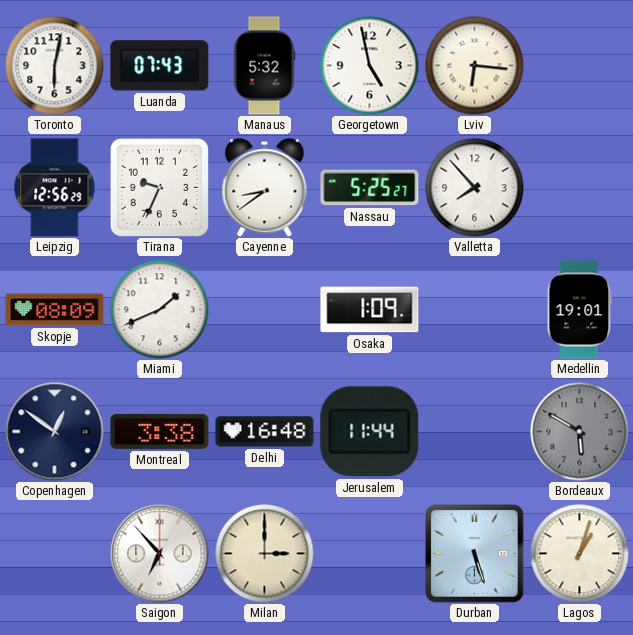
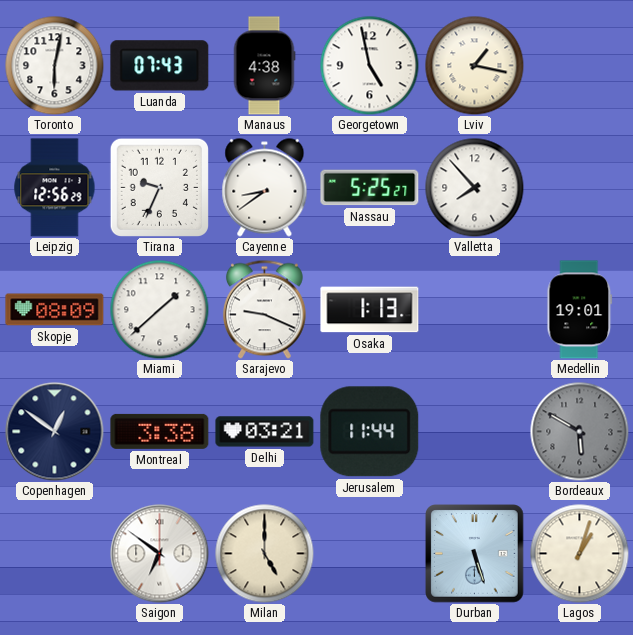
Manaus: 5:32 -> 4:38
Lviv: 6:16 -> 1:17
Miami: 1:41 -> 1:38
Sarajevo: none -> 9:19
Osaka: 1:09 -> 1:13
Delhi: 16:48 -> 03:21
Saigon: 6:53 -> 6:51
Milan: 3:00 -> 5:00
